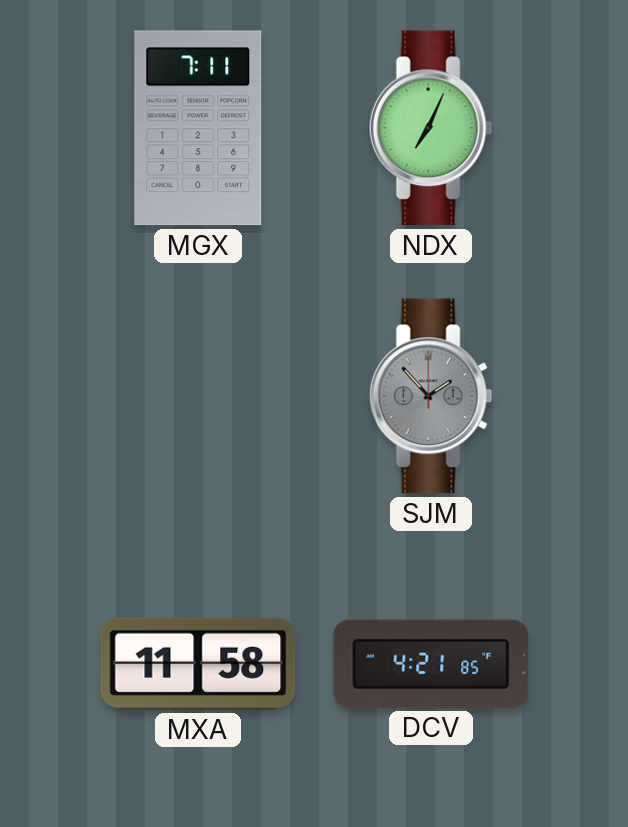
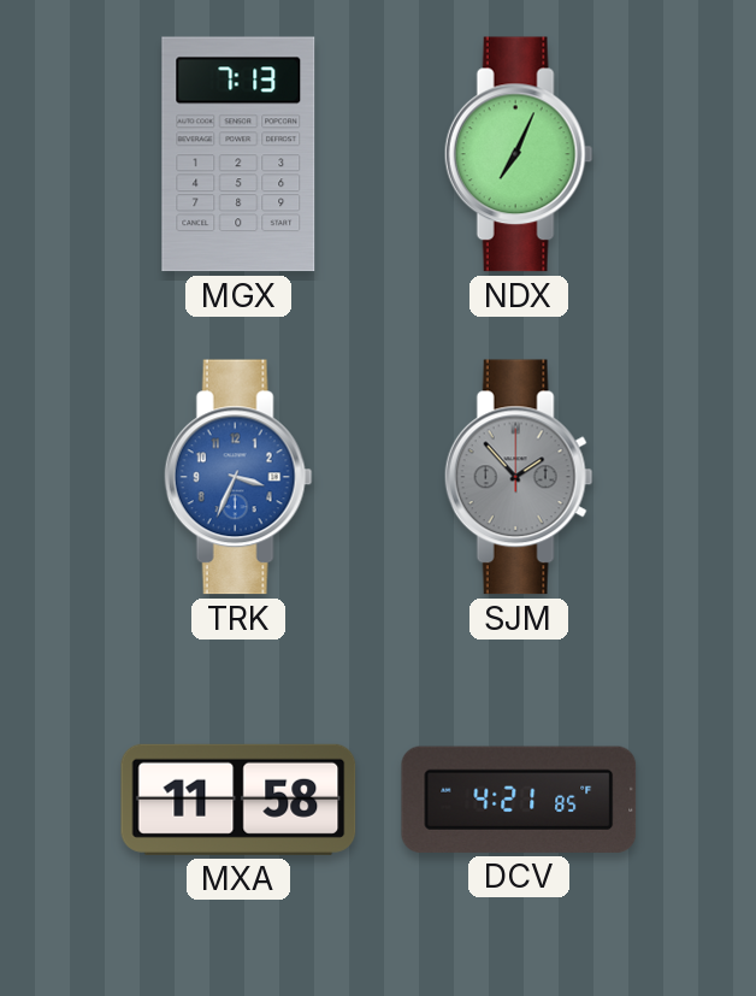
MGX: 7:11 -> 7:13
TRK: none -> 3:34
